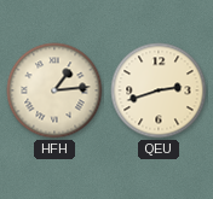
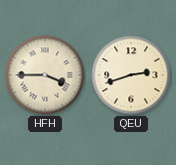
HFH: 1:14 -> 3:45
